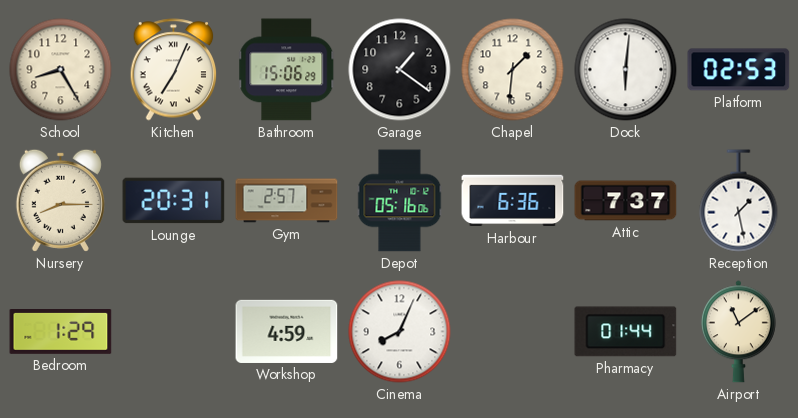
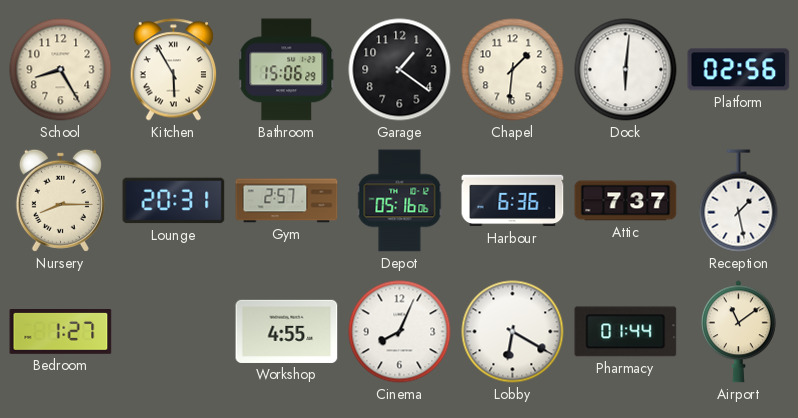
Kitchen: 7:04 -> 5:55
Platform: 02:53 -> 02:56
Bedroom: 1:29 -> 1:27
Workshop: 4:59 -> 4:55
Lobby: none -> 6:20
